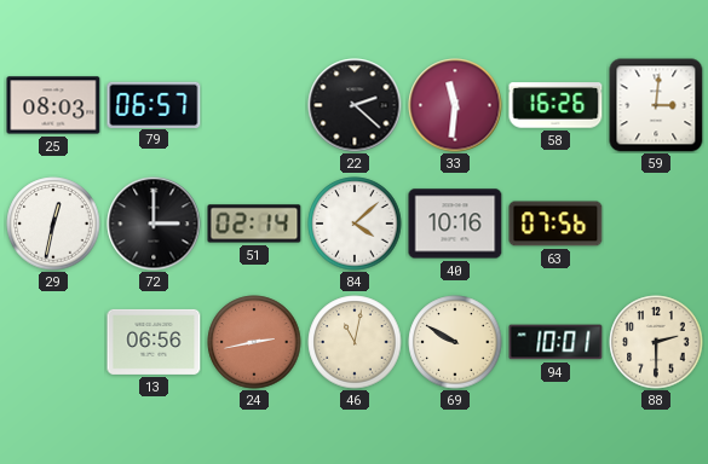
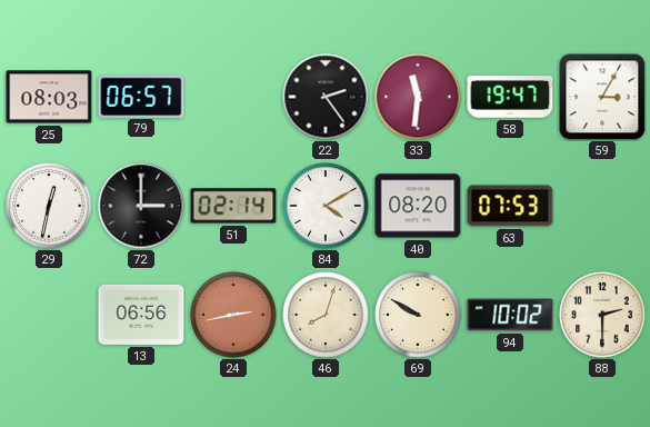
22: 2:22 -> 2:24
58: 16:26 -> 19:47
59: 3:01 -> 3:05
84: 4:08 -> 4:10
40: 10:16 -> 08:20
63: 07:56 -> 07:53
46: 11:02 -> 8:03
94: 10:01 -> 10:02
